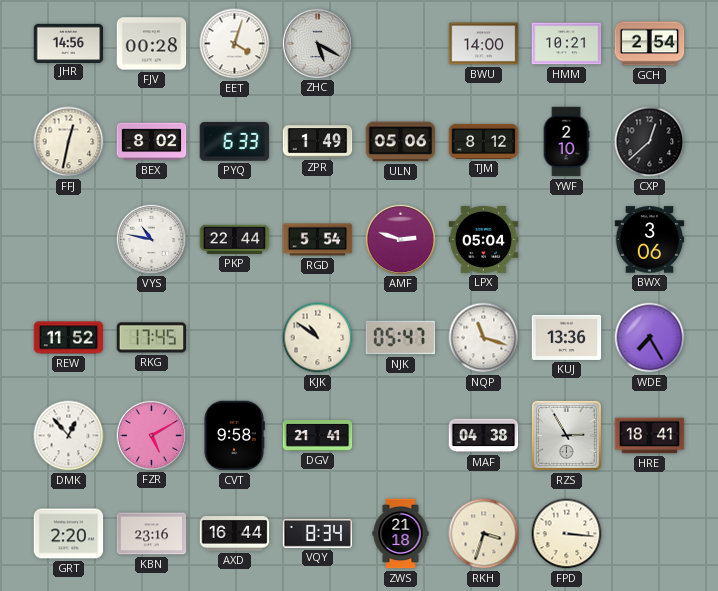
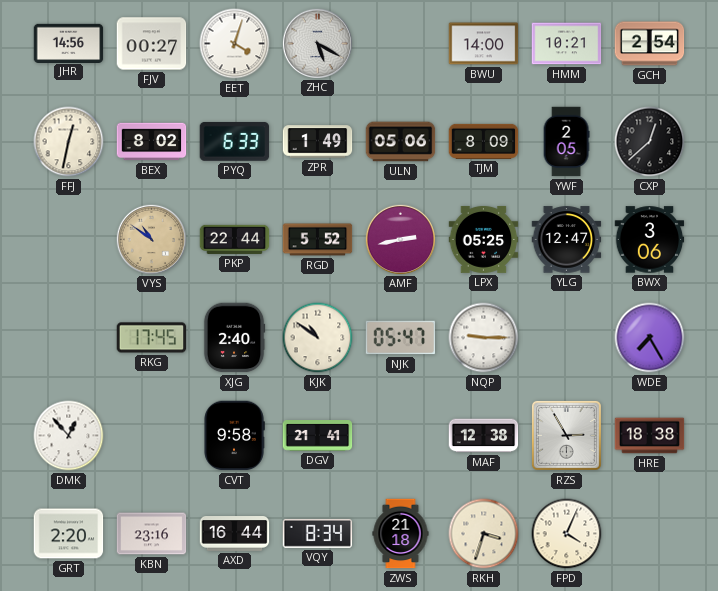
FJV: 00:28 -> 00:27
TJM: 8:12 -> 8:09
YWF: 2:10 -> 2:05
VYS: 10:47 -> 10:51
VYS dial: white -> champagne
RGD: 5:54 -> 5:52
AMF: 2:48 -> 2:43
LPX: 05:04 -> 05:25
YLG: none -> 12:47
REW: 11:52 -> none
XJG: none -> 2:40
NQP: 11:18 -> 9:15
KUJ: 13:36 -> none
FZR: 5:10 -> none
MAF: 04:38 -> 12:38
HRE: 18:41 -> 18:38
FPD: 3:16 -> 4:04
